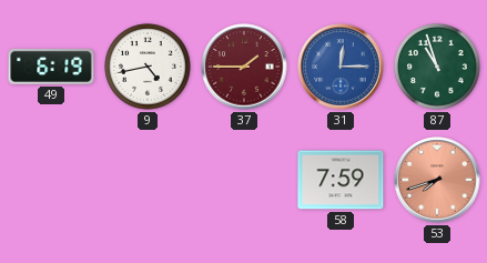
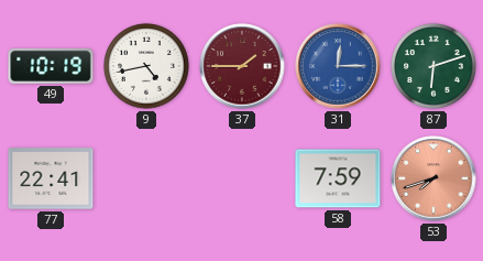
49: 6:19 -> 10:19
87: 10:57 -> 6:12
77: none -> 22:41
